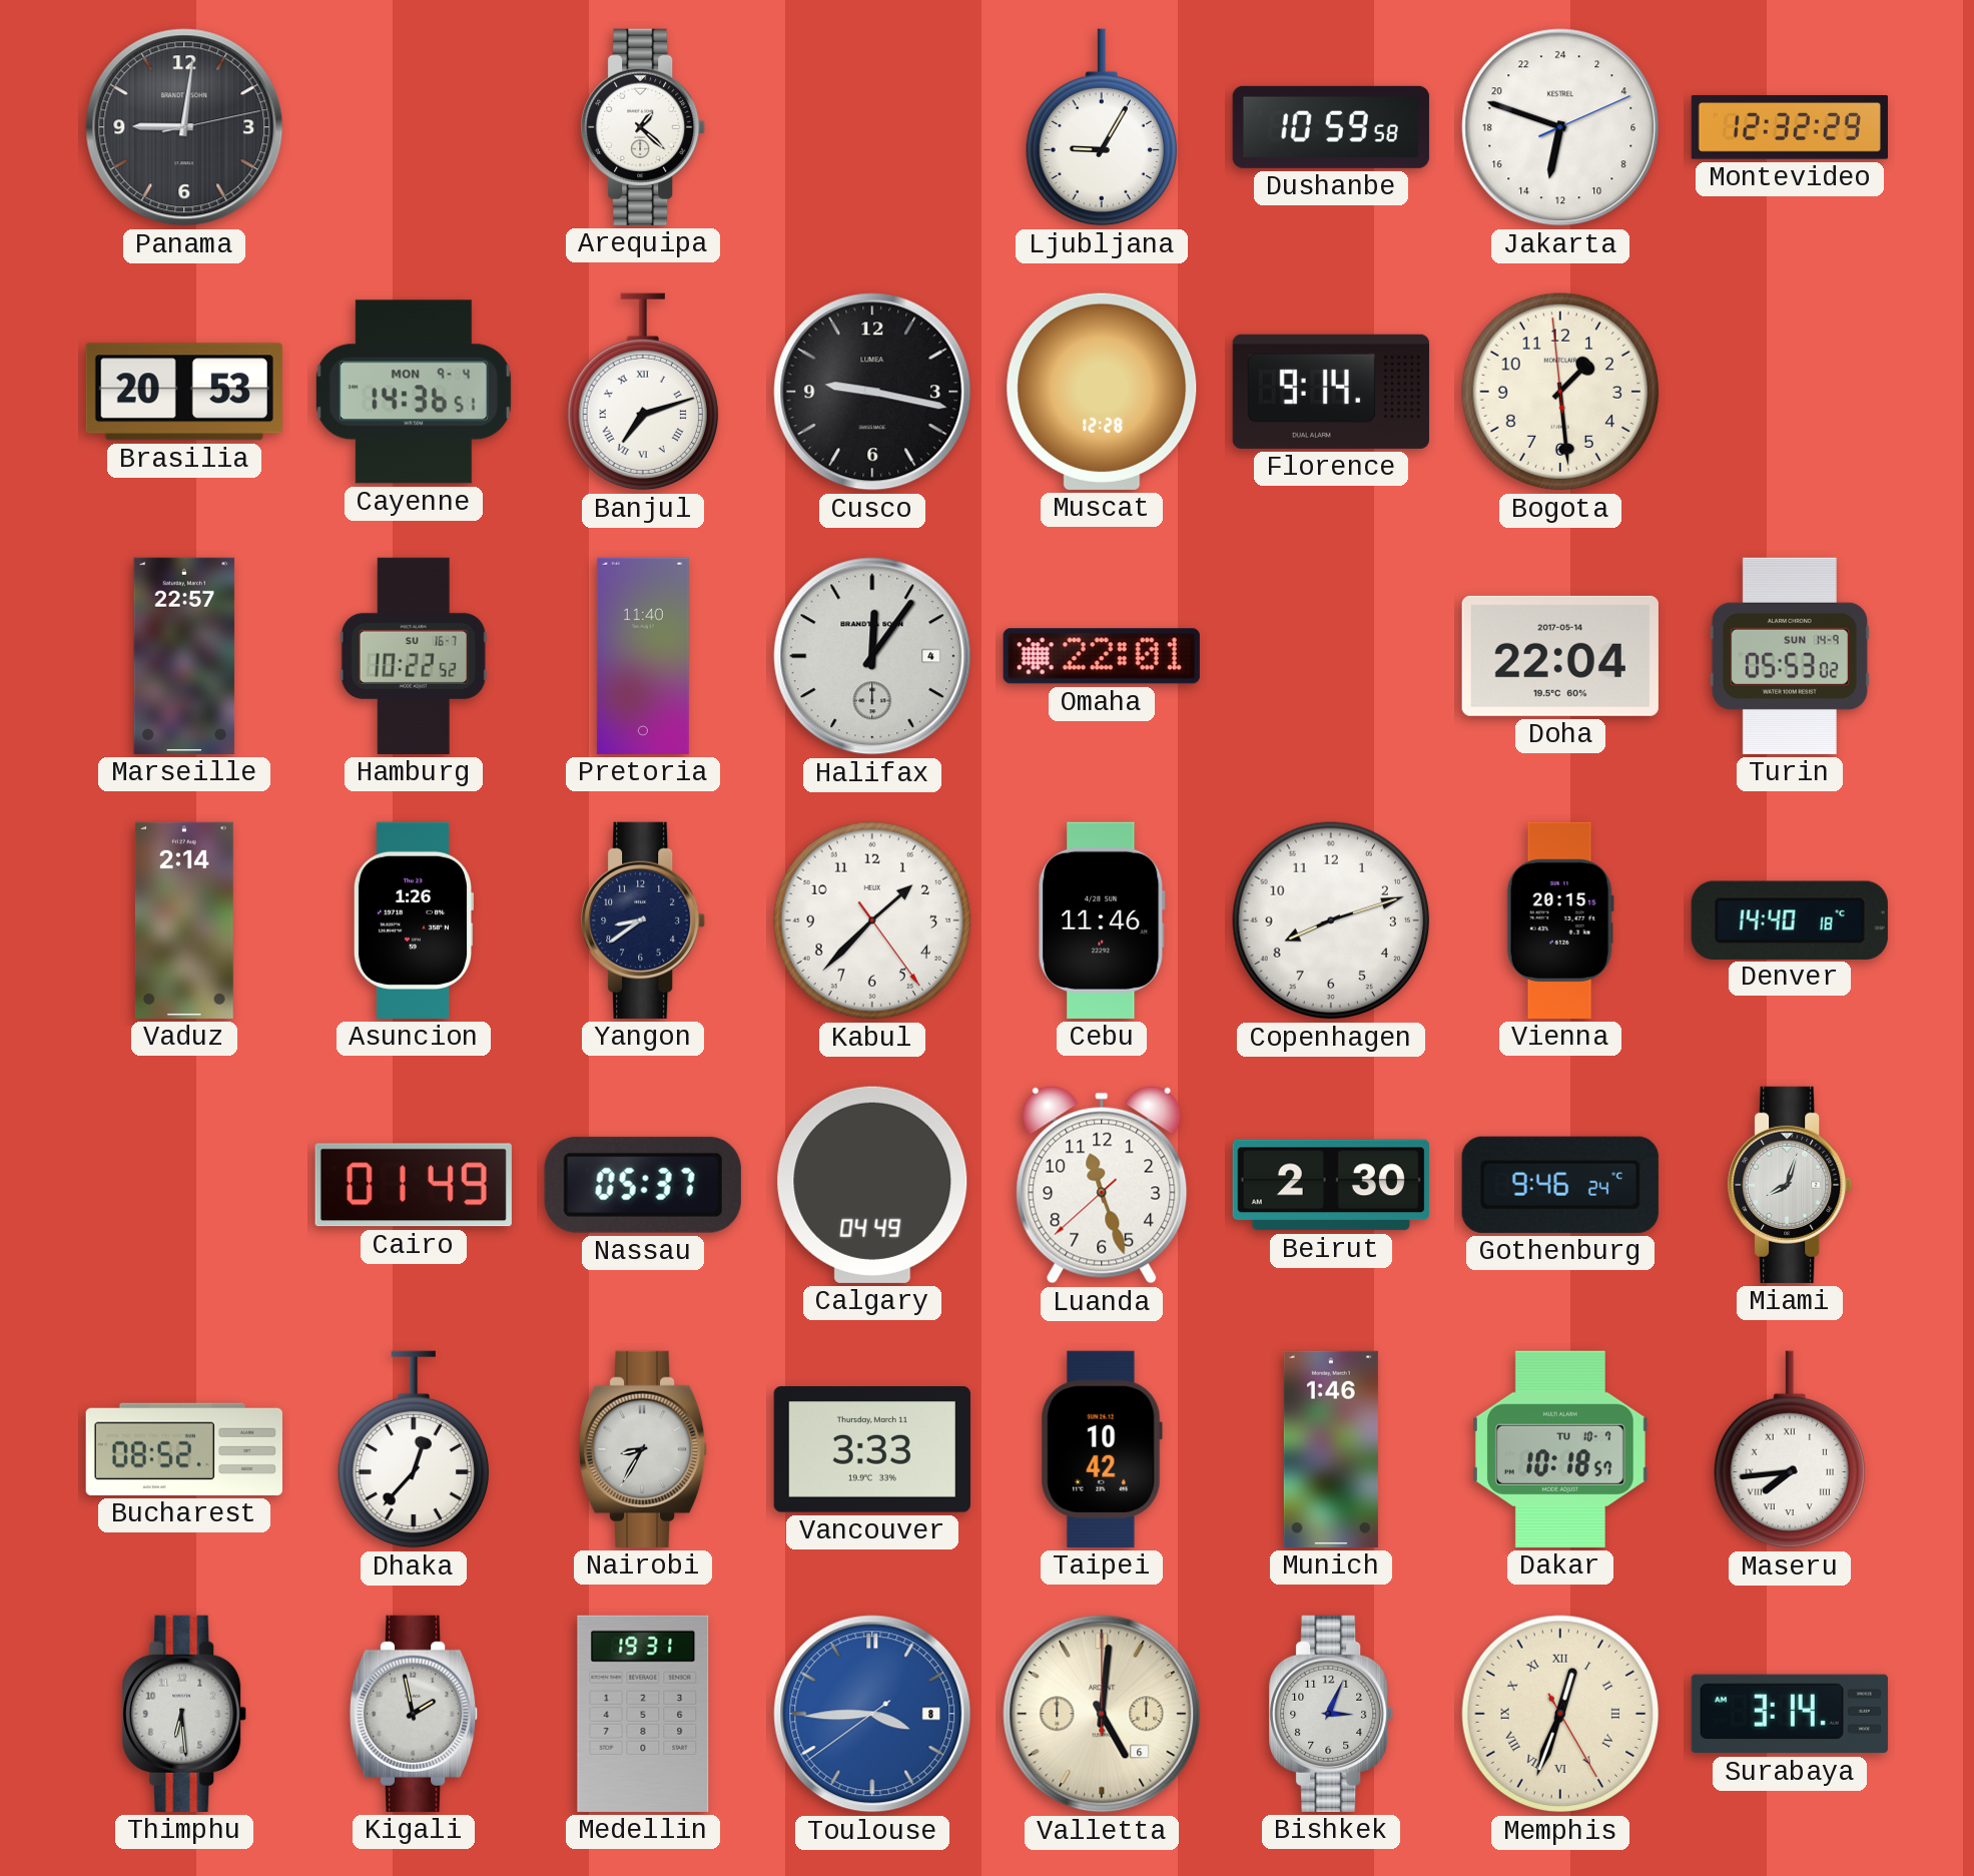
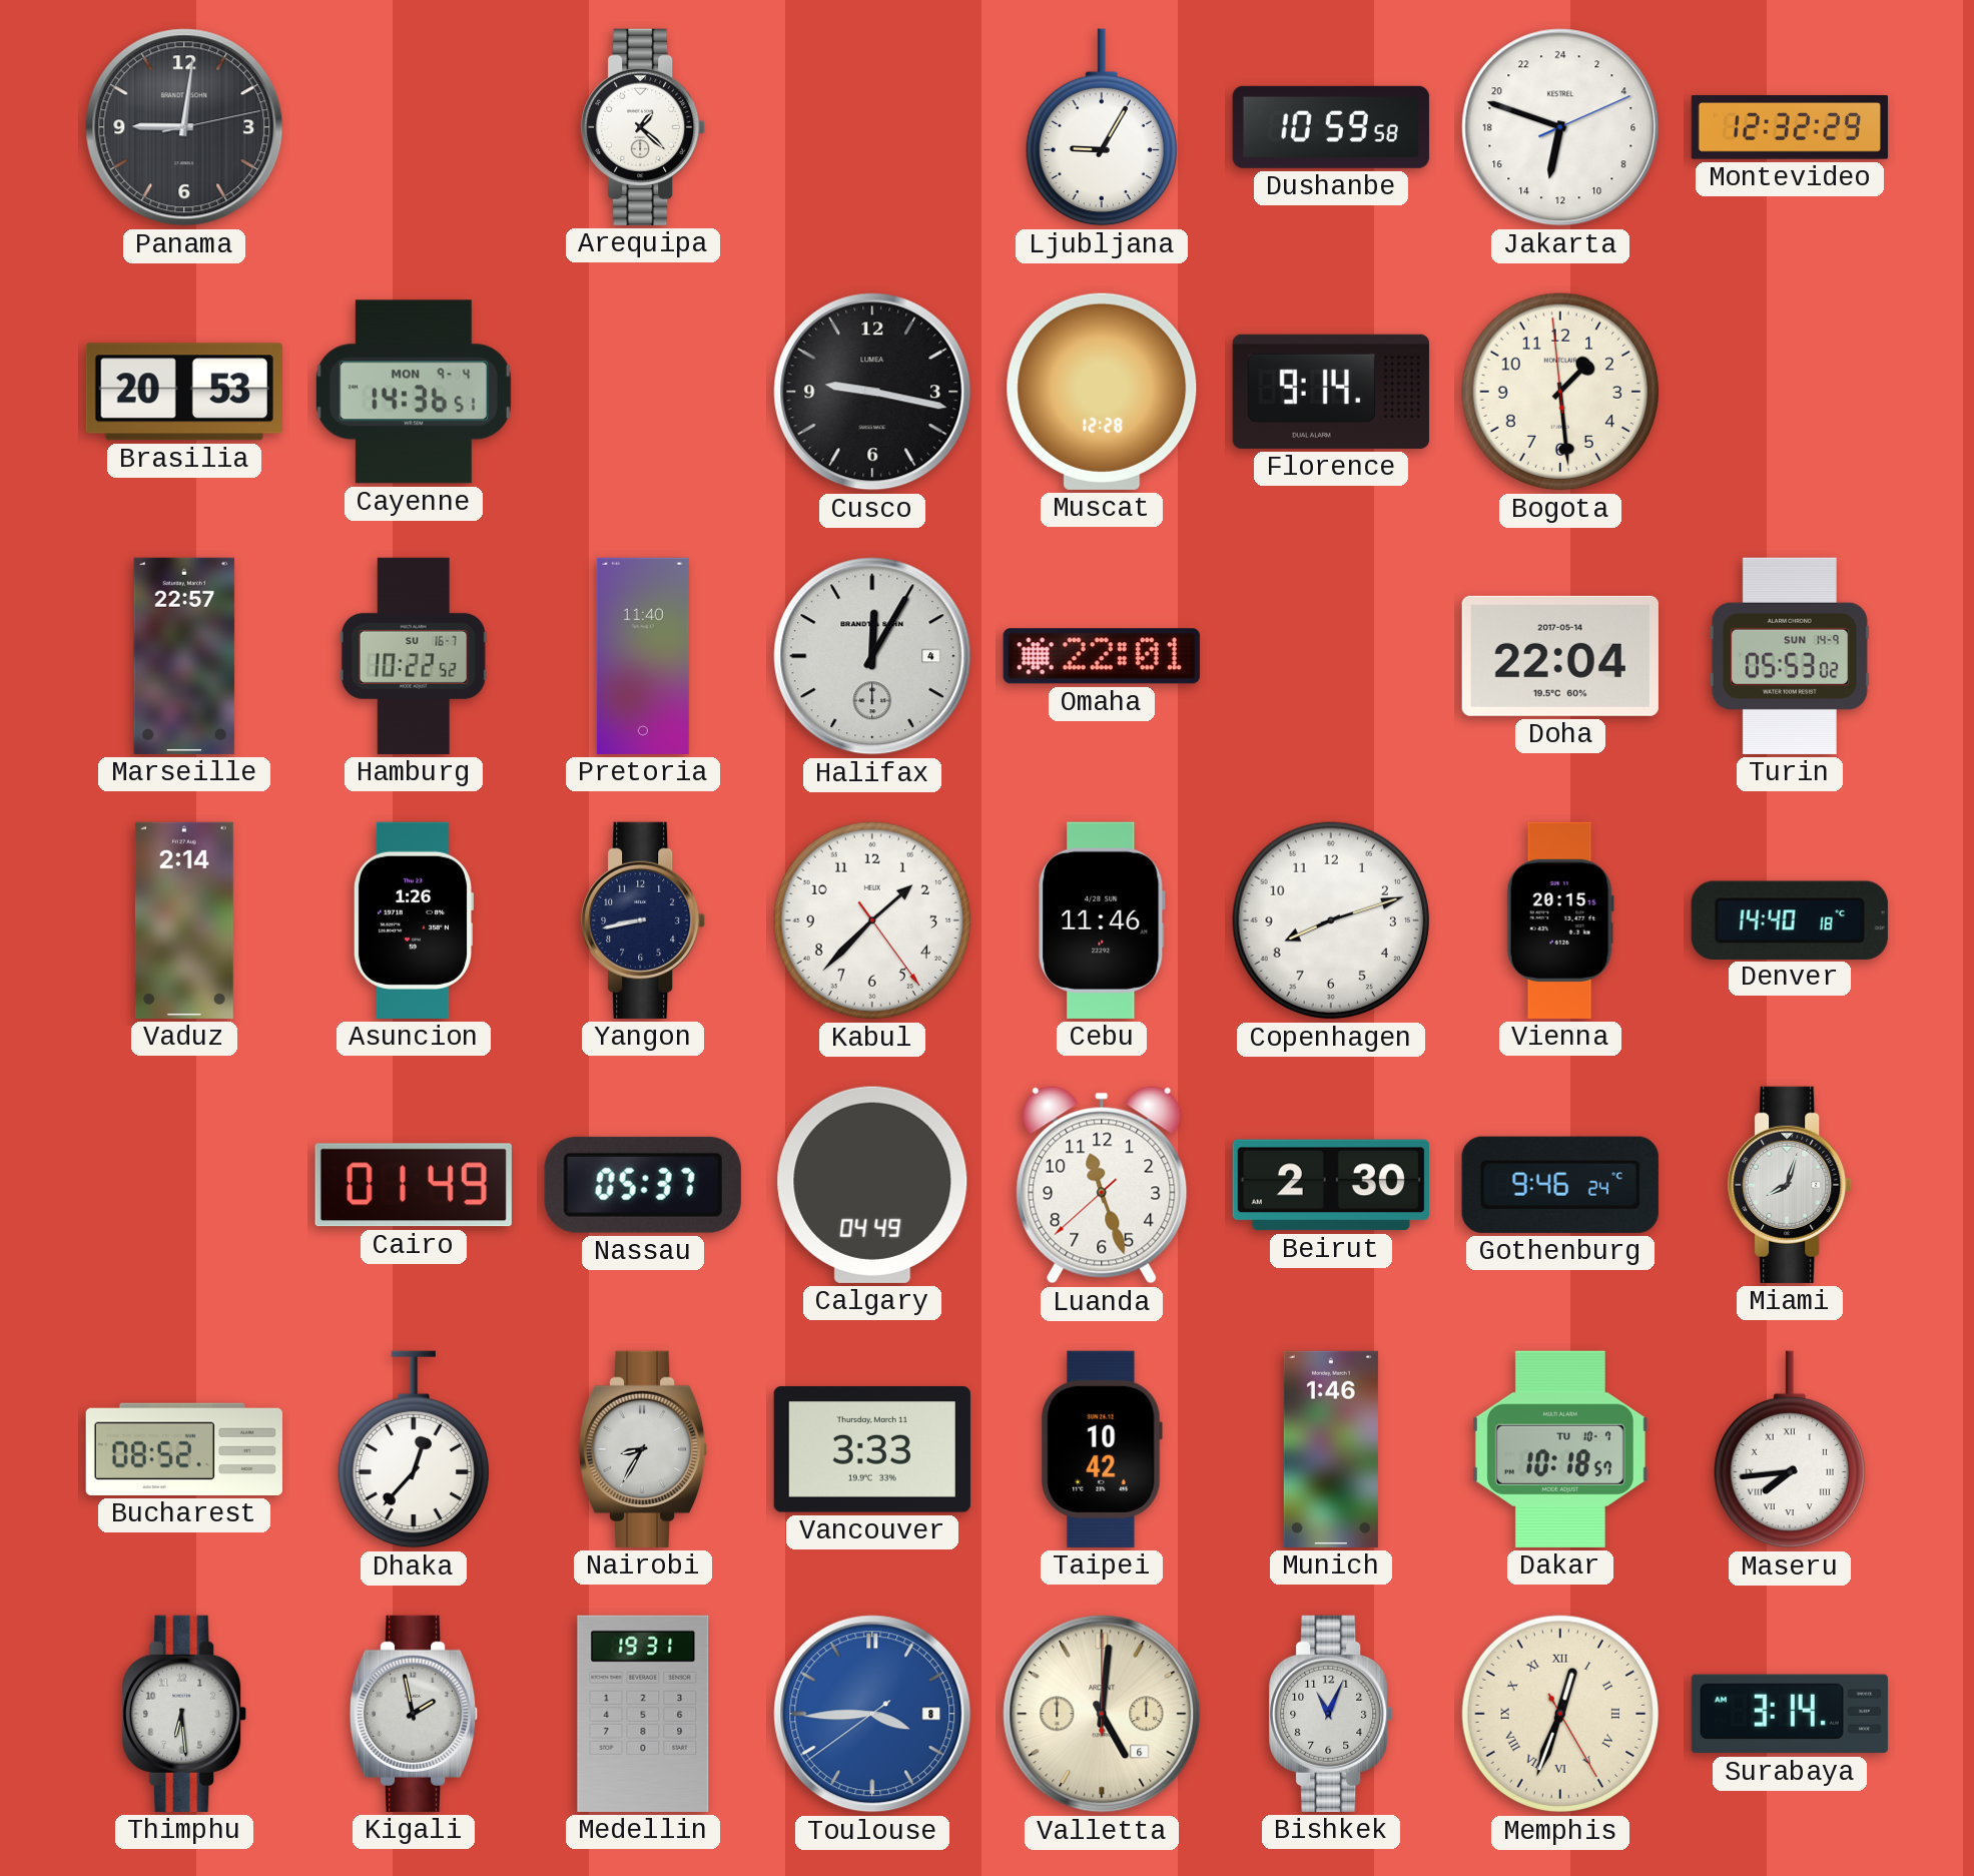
Banjul: 7:12 -> none
Halifax: 12:06 -> 12:05
Yangon: 8:39 -> 8:43
Bishkek: 3:04 -> 11:04
